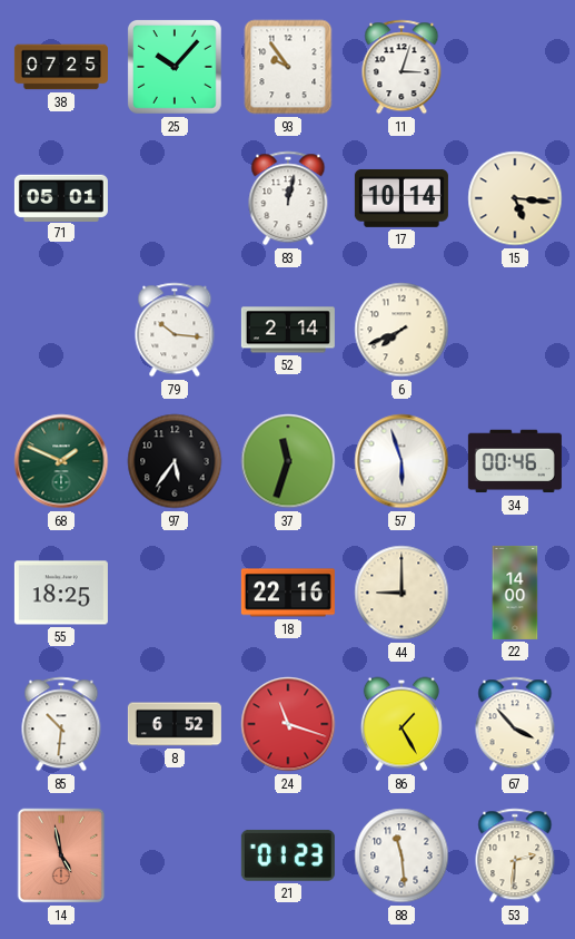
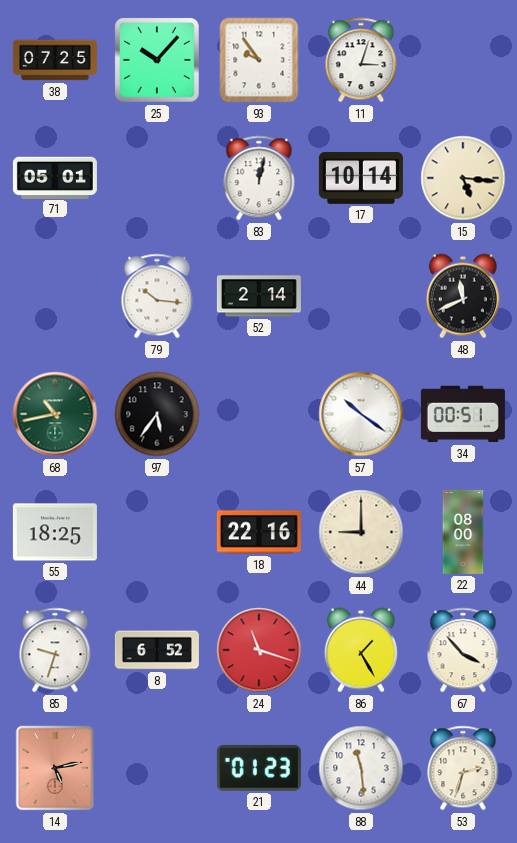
6: 7:41 -> none
48: none -> 11:41
68: 1:49 -> 10:43
37: 11:33 -> none
57: 5:57 -> 10:21
34: 00:46 -> 00:51
22: 14:00 -> 08:00
85: 10:31 -> 9:33
14: 4:58 -> 5:13
53: 2:31 -> 2:33
